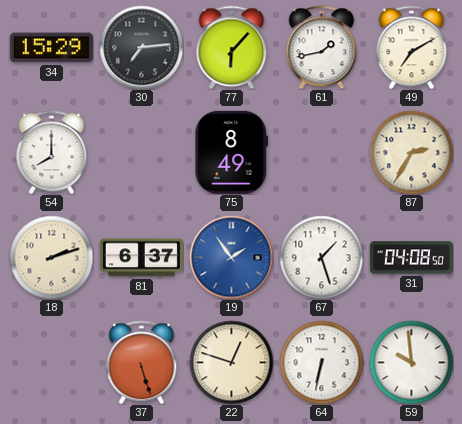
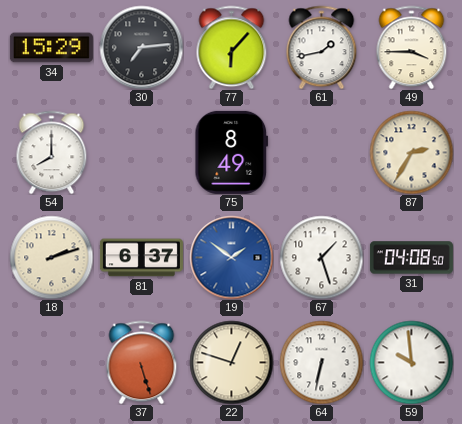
49: 7:10 -> 3:45
19: 1:54 -> 1:51
